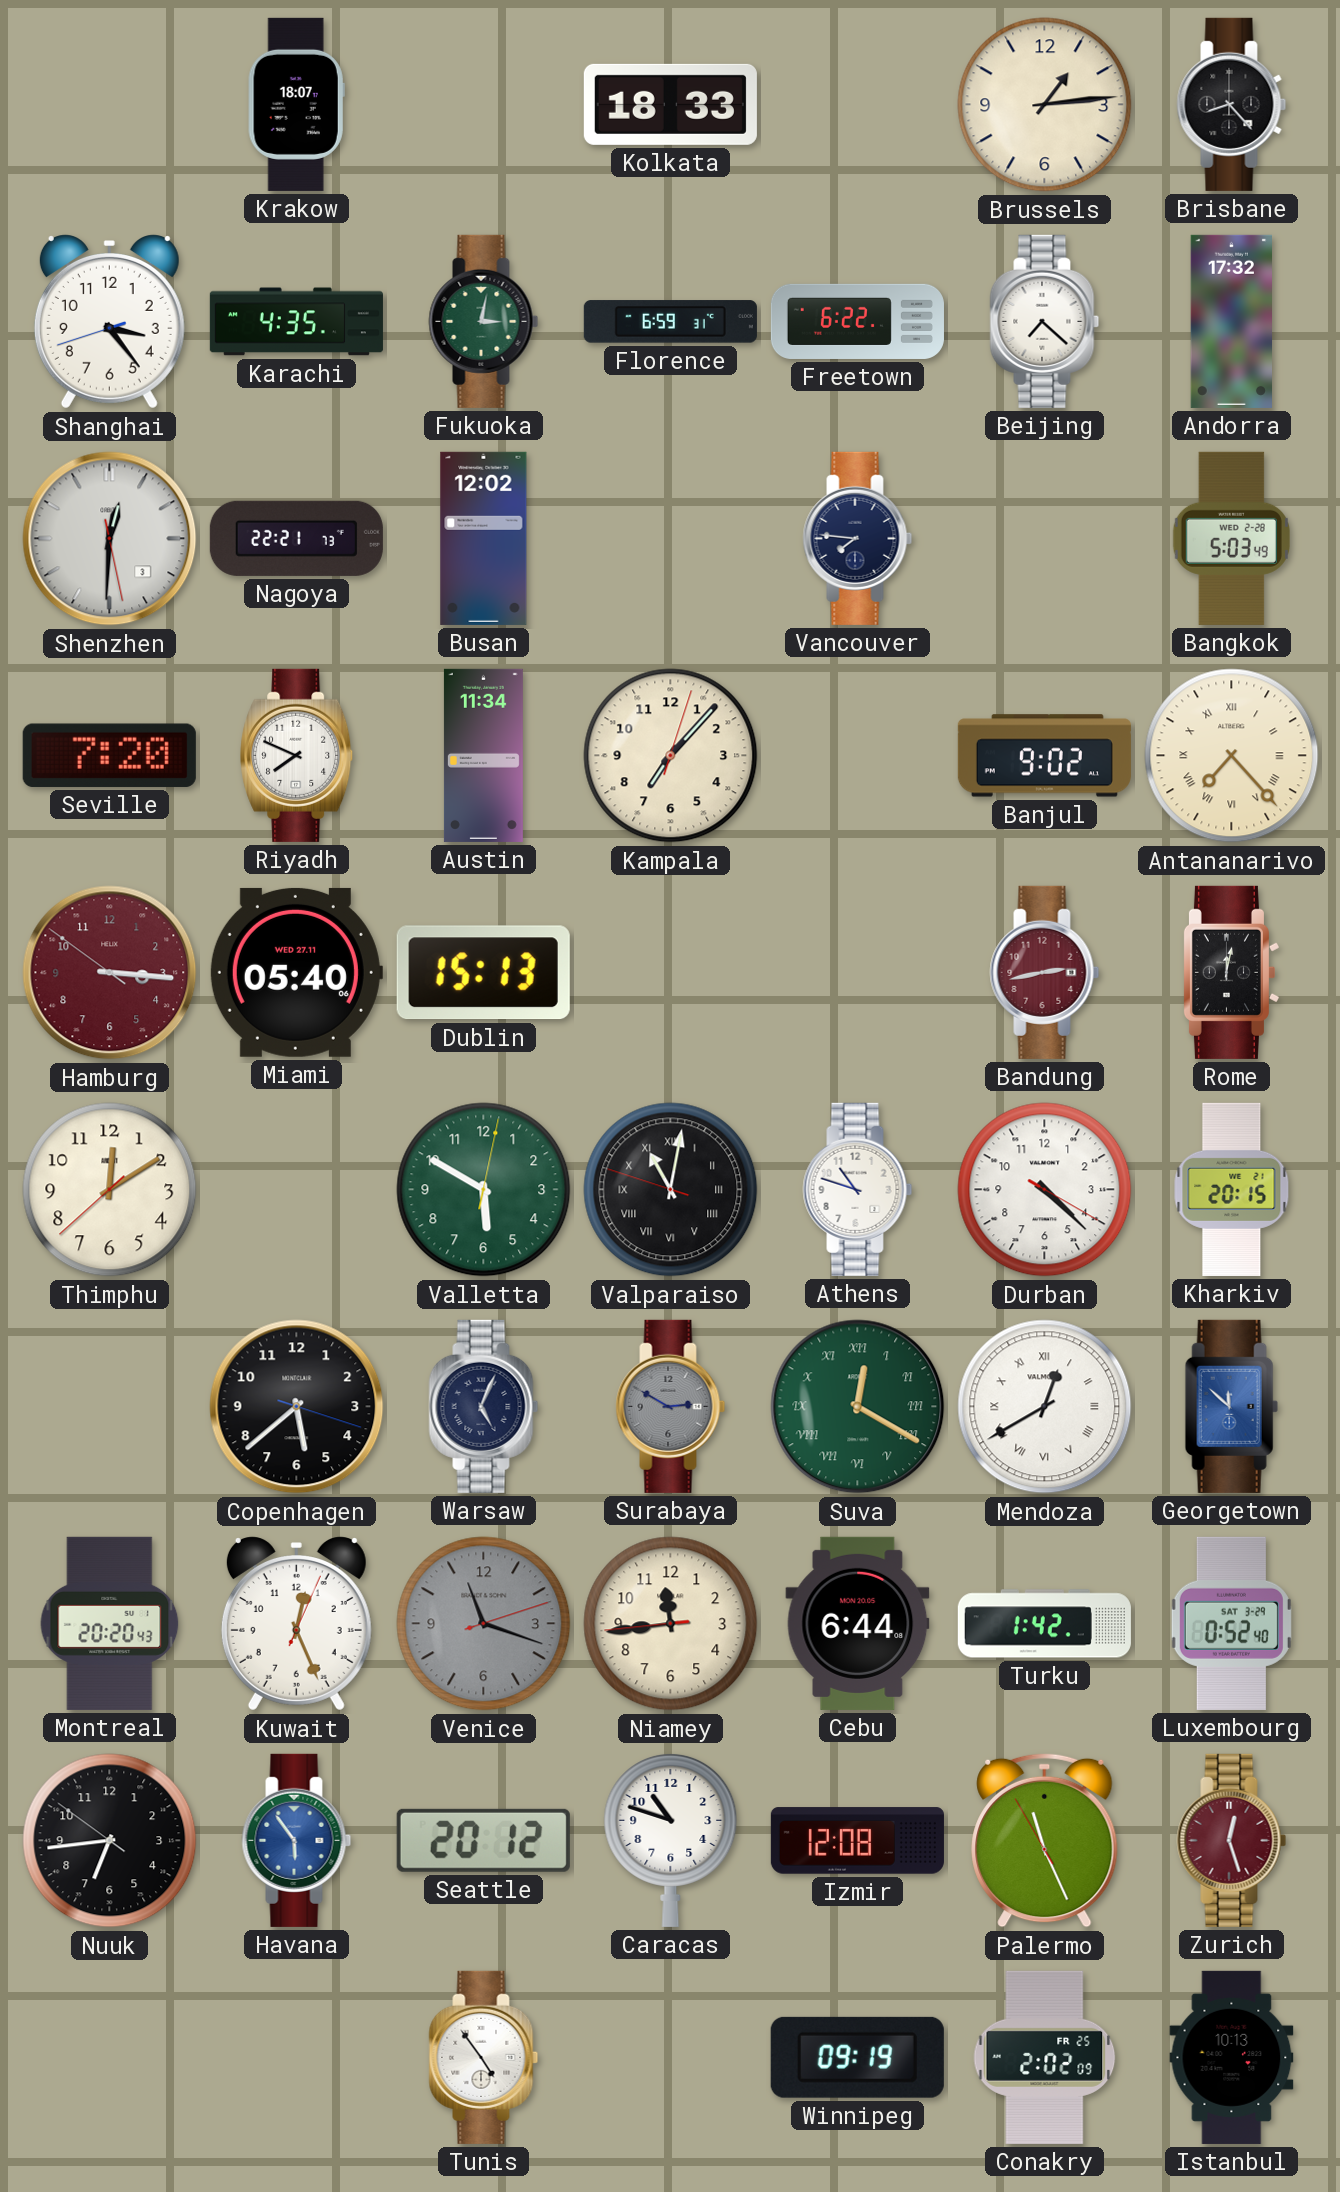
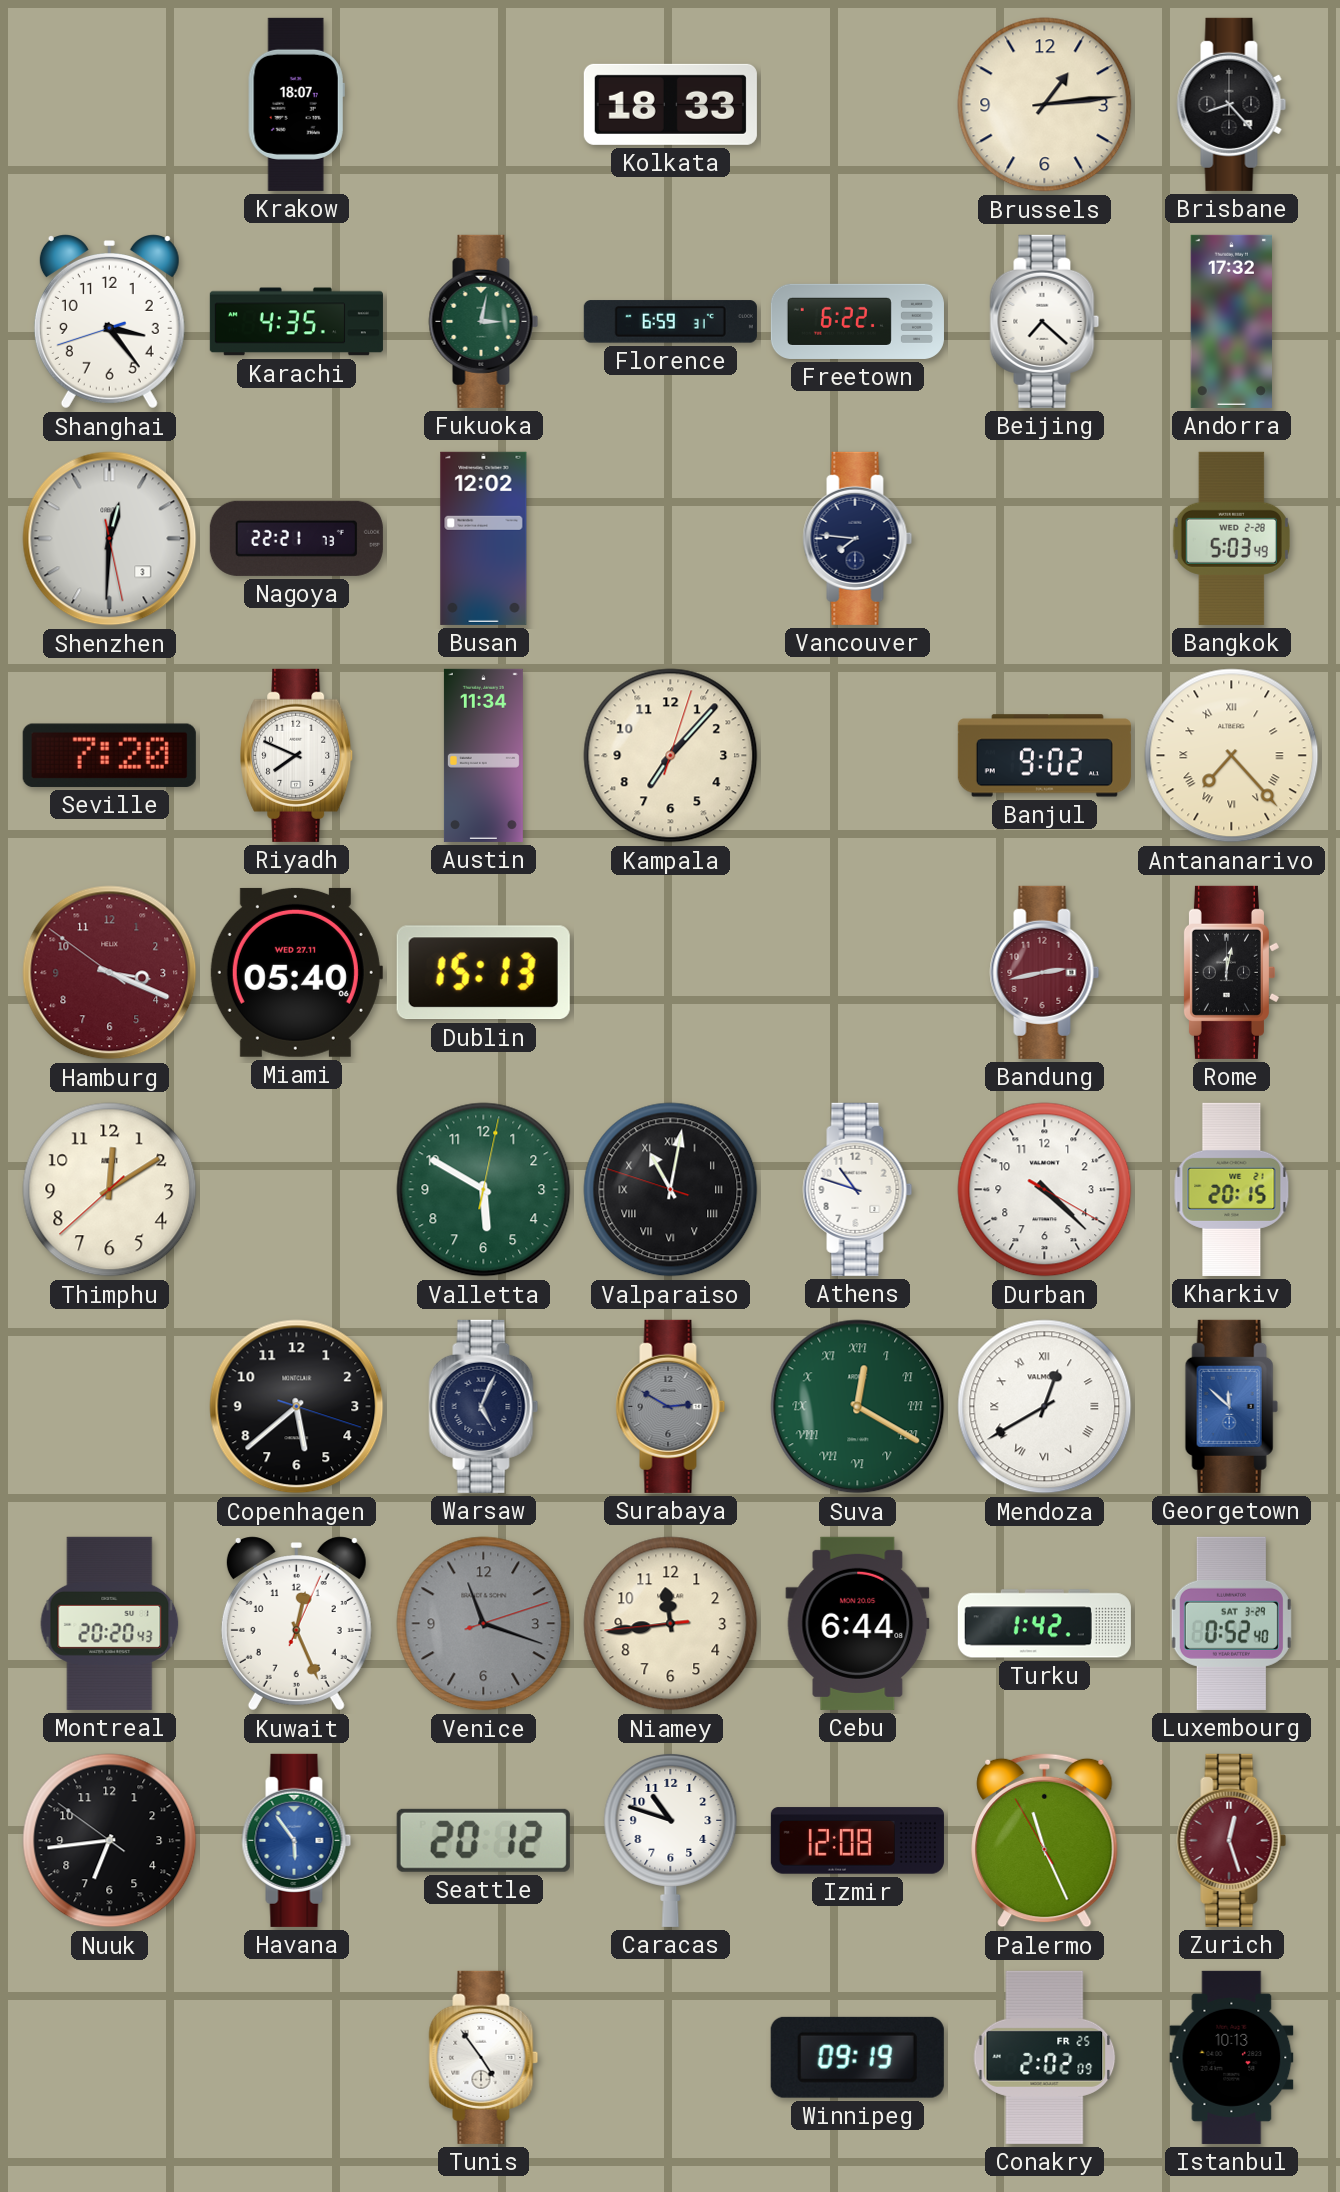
Hamburg: 3:15 -> 3:18
